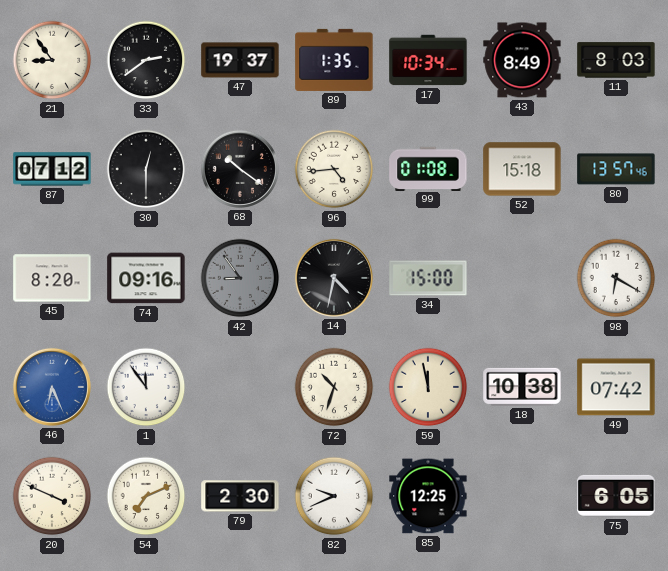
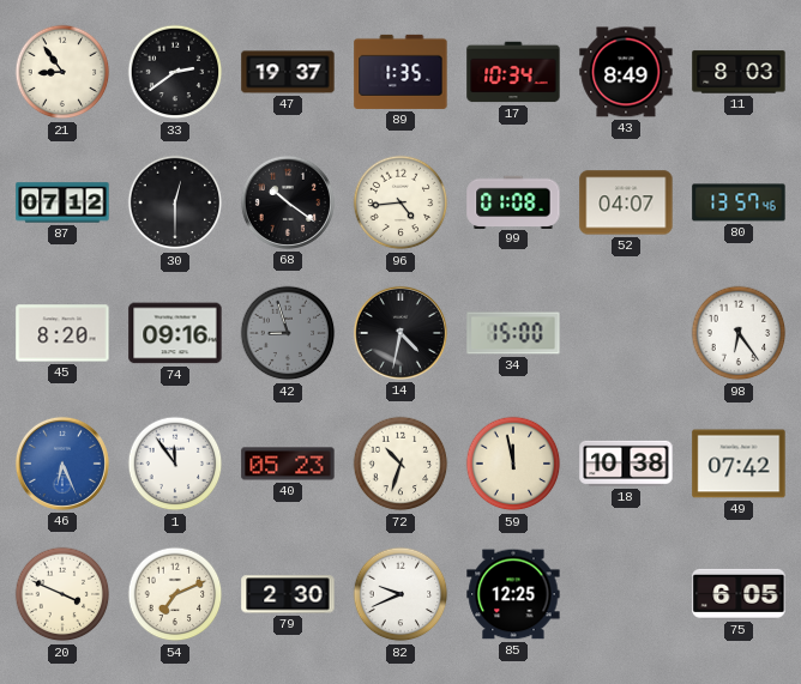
52: 15:18 -> 04:07
42: 8:54 -> 8:57
98: 6:20 -> 6:24
40: none -> 05:23
